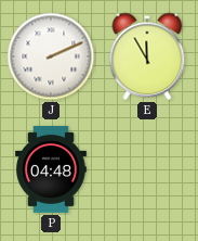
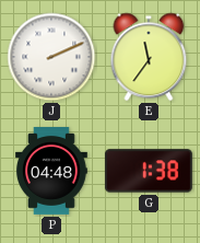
E: 11:55 -> 11:36
G: none -> 1:38
